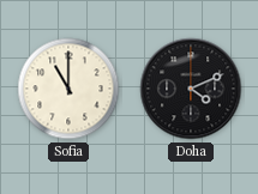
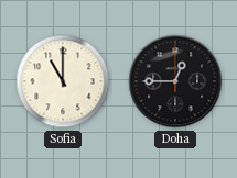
Doha: 4:11 -> 12:45
